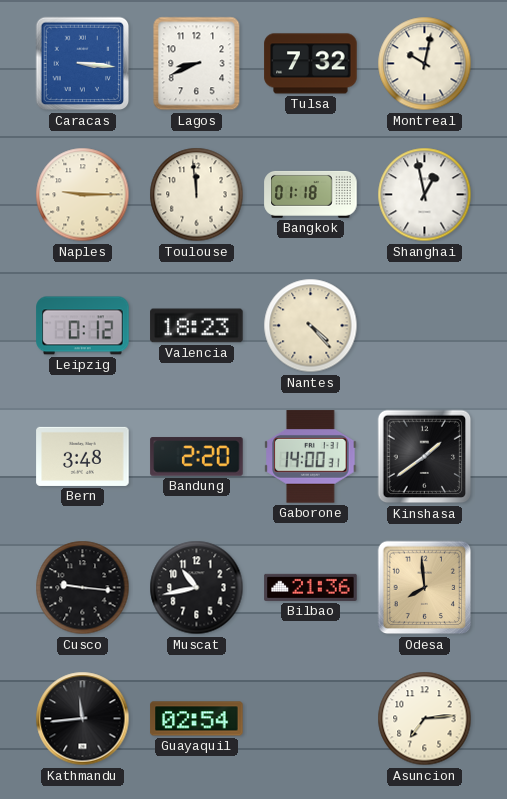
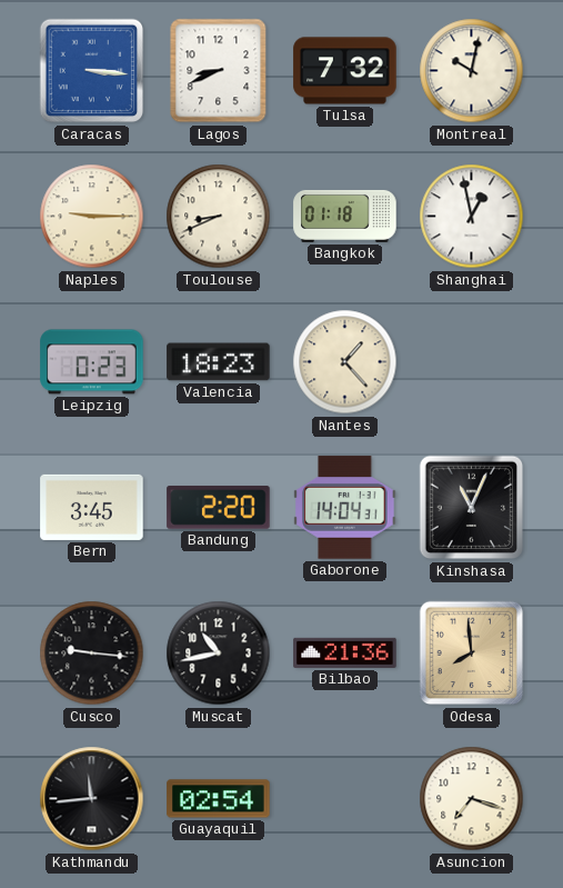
Toulouse: 11:59 -> 8:41
Leipzig: 0:12 -> 0:23
Nantes: 4:23 -> 1:23
Bern: 3:48 -> 3:45
Gaborone: 14:00 -> 14:04
Kinshasa: 1:39 -> 11:04
Asuncion: 7:14 -> 7:18
